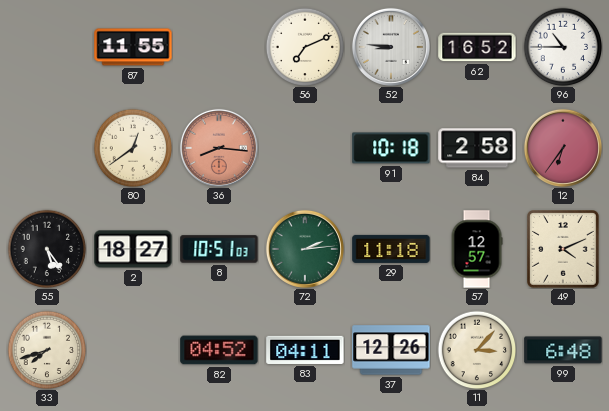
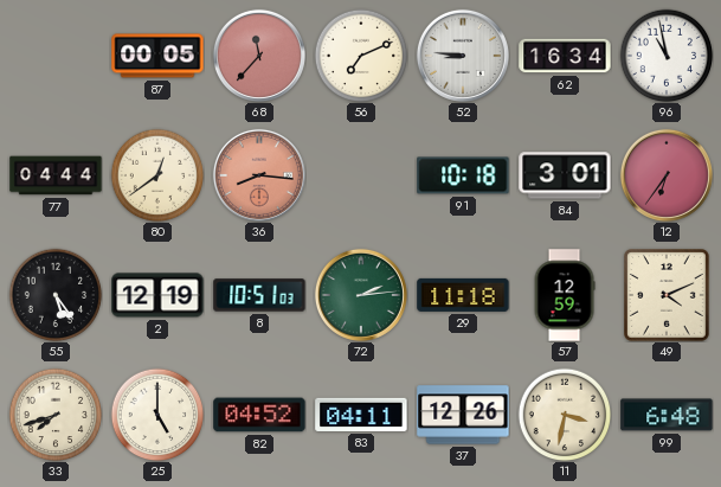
87: 11:55 -> 00:05
68: none -> 11:37
62: 16:52 -> 16:34
96: 10:45 -> 10:58
77: none -> 04:44
84: 2:58 -> 3:01
2: 18:27 -> 12:19
57: 12:57 -> 12:59
25: none -> 5:00
11: 3:07 -> 3:32
